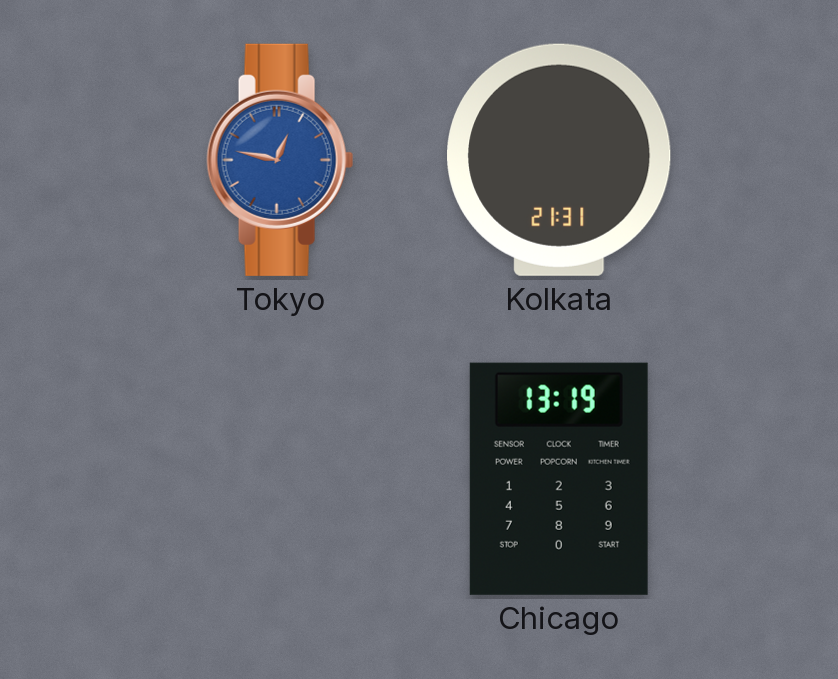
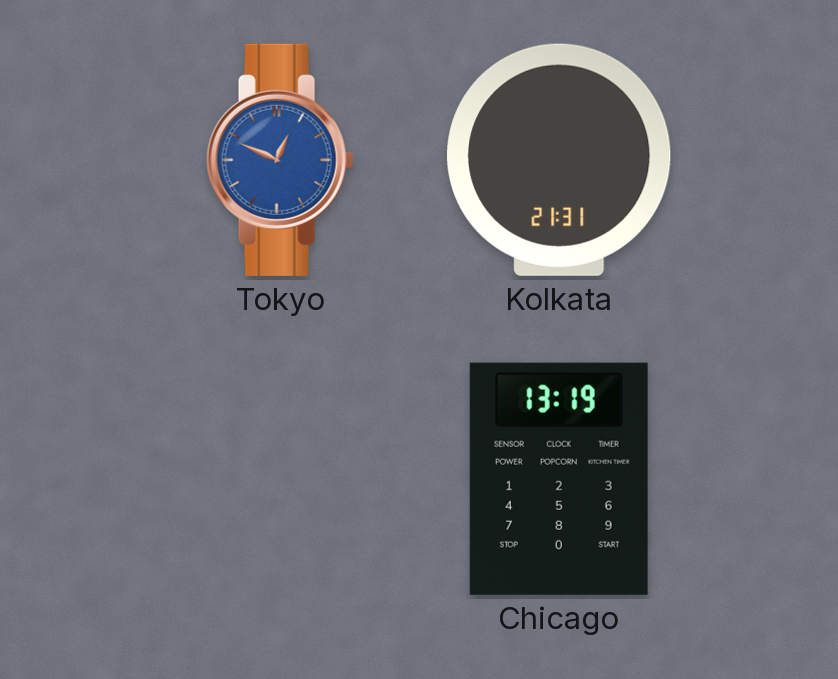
Tokyo: 12:47 -> 12:49
